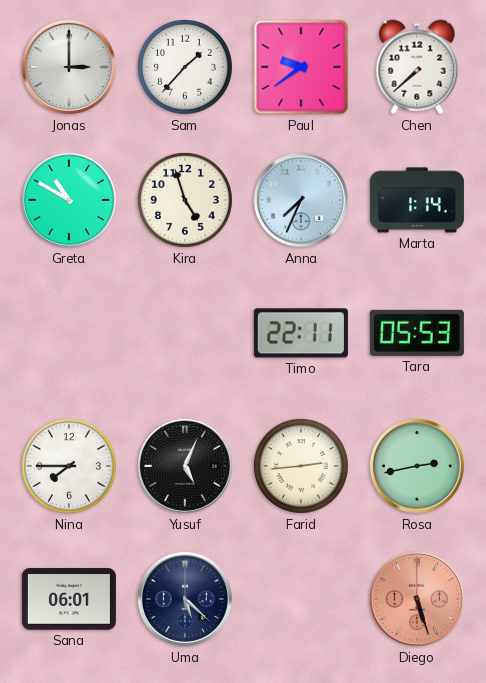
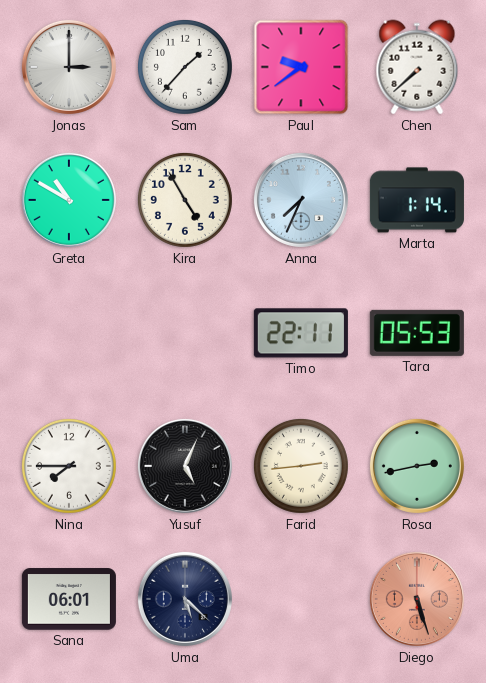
Kira: 4:57 -> 4:55
